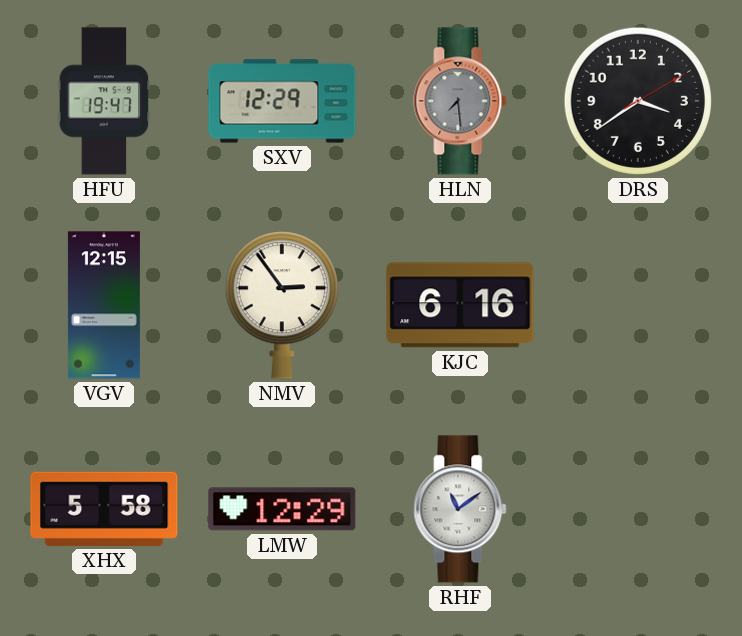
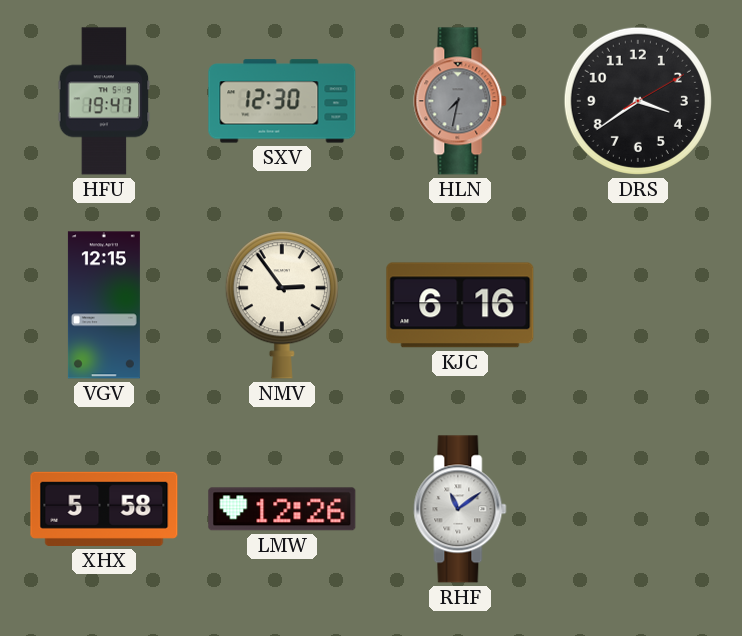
SXV: 12:29 -> 12:30
HLN: 7:29 -> 7:32
LMW: 12:29 -> 12:26
